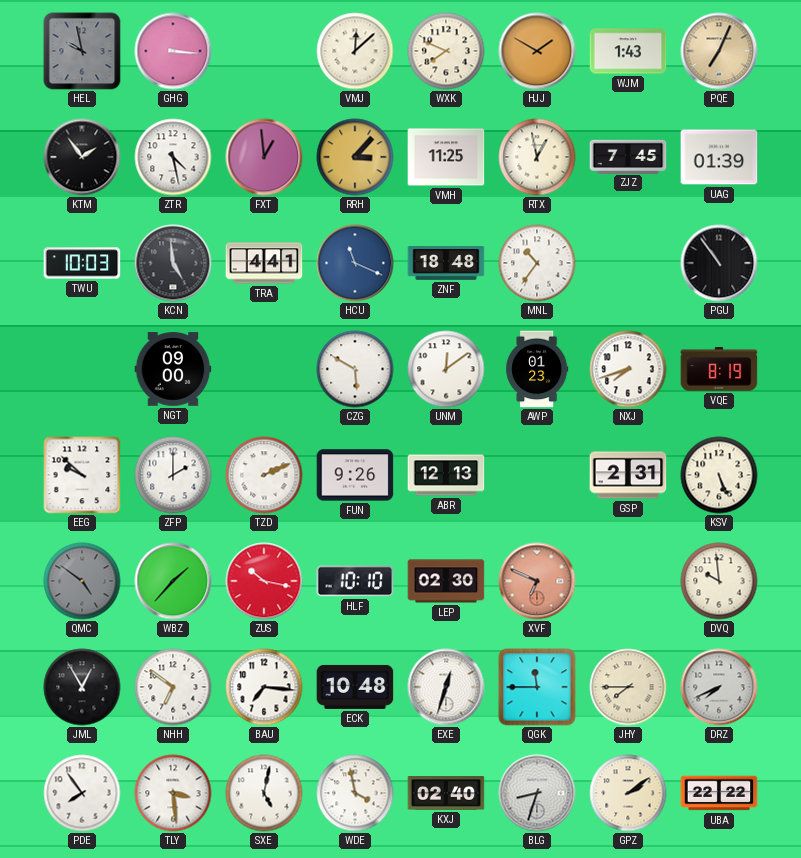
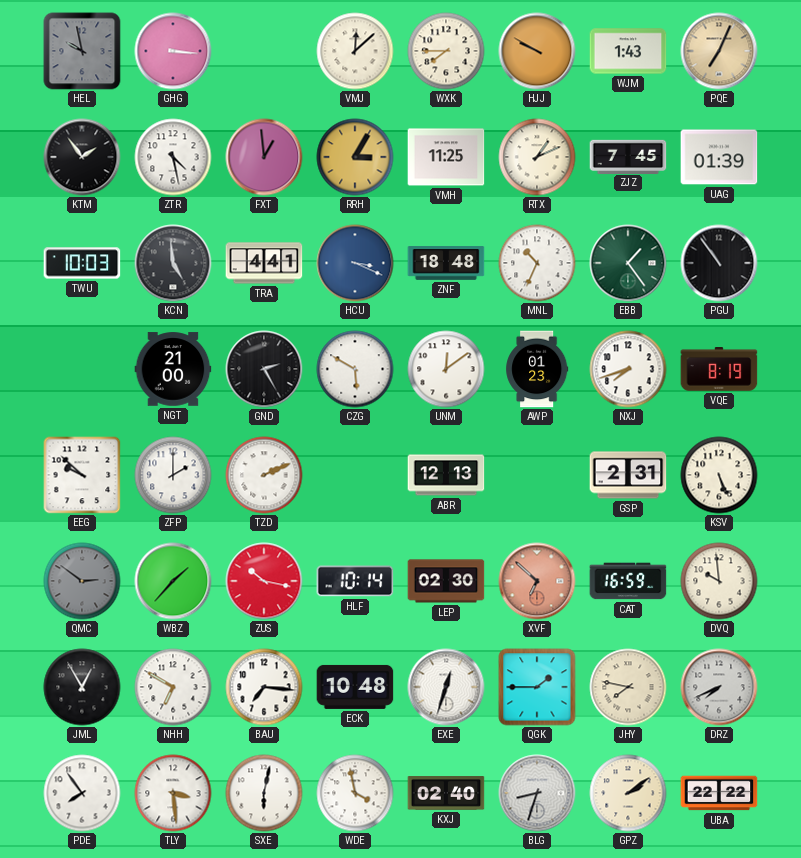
WXK: 7:49 -> 7:45
HJJ: 1:50 -> 9:50
RRH: 3:07 -> 3:05
RTX: 12:58 -> 1:11
HCU: 11:19 -> 3:19
MNL: 10:36 -> 10:34
EBB: none -> 1:24
NGT: 09:00 -> 21:00
GND: none -> 2:25
FUN: 9:26 -> none
QMC: 4:51 -> 2:51
HLF: 10:10 -> 10:14
XVF: 6:49 -> 6:52
CAT: none -> 16:59
NHH: 6:51 -> 6:50
QGK: 11:45 -> 1:45
JHY: 7:45 -> 7:47
SXE: 5:02 -> 6:02
